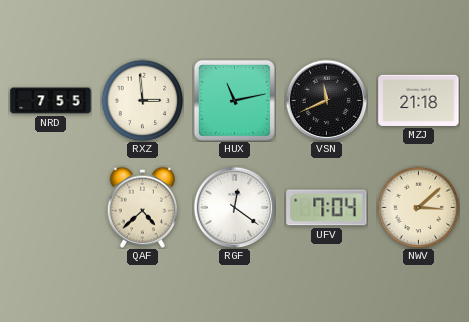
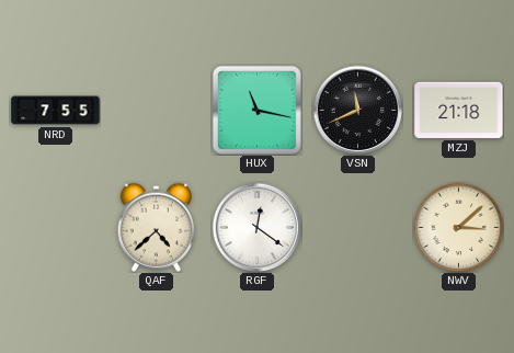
RXZ: 2:59 -> none
HUX: 11:13 -> 11:17
UFV: 7:04 -> none
